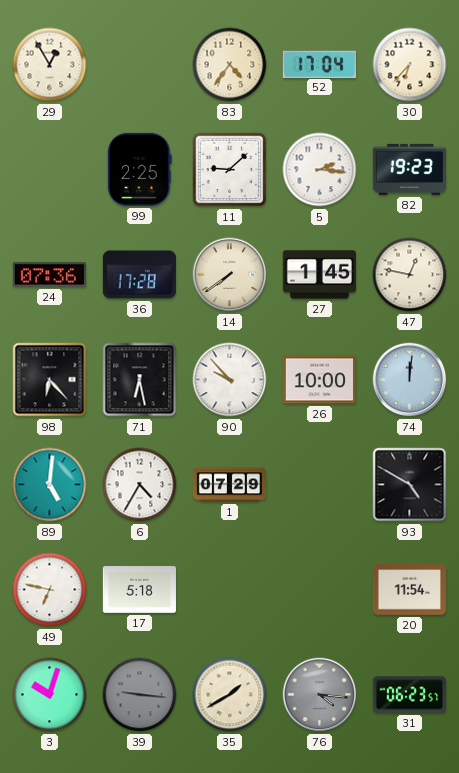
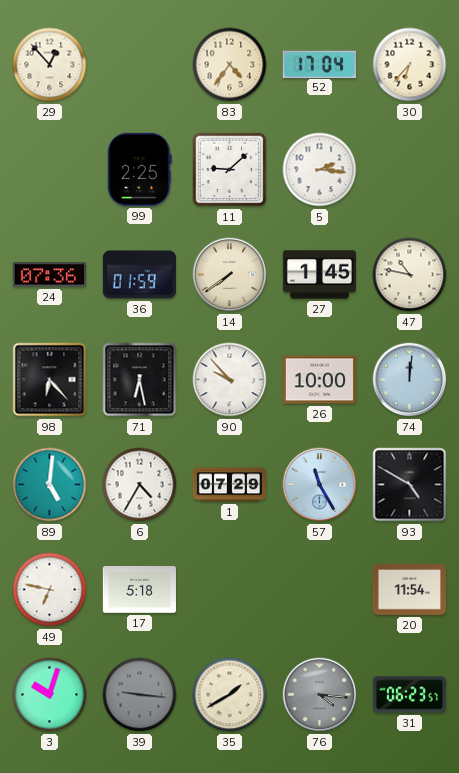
29: 12:55 -> 12:53
82: 19:23 -> none
36: 17:28 -> 01:59
47: 12:47 -> 10:47
57: none -> 11:25
